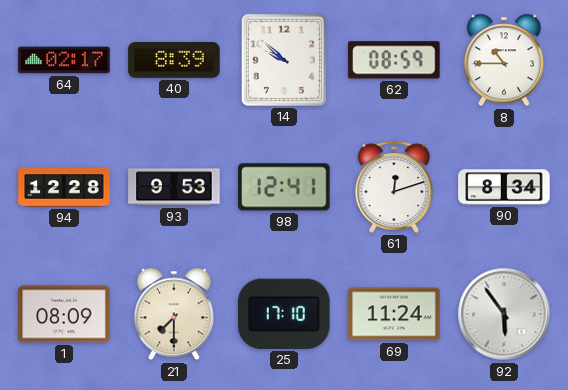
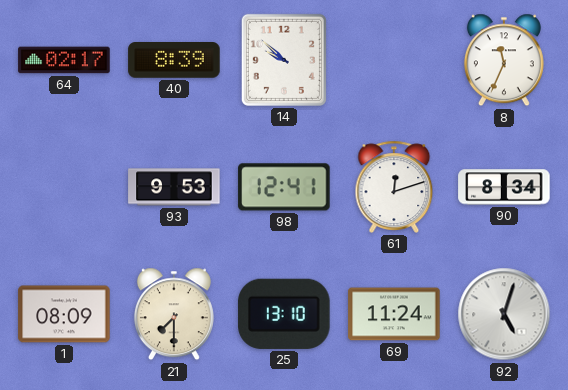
62: 08:59 -> none
8: 10:45 -> 11:34
94: 12:28 -> none
25: 17:10 -> 13:10
92: 5:54 -> 5:03
